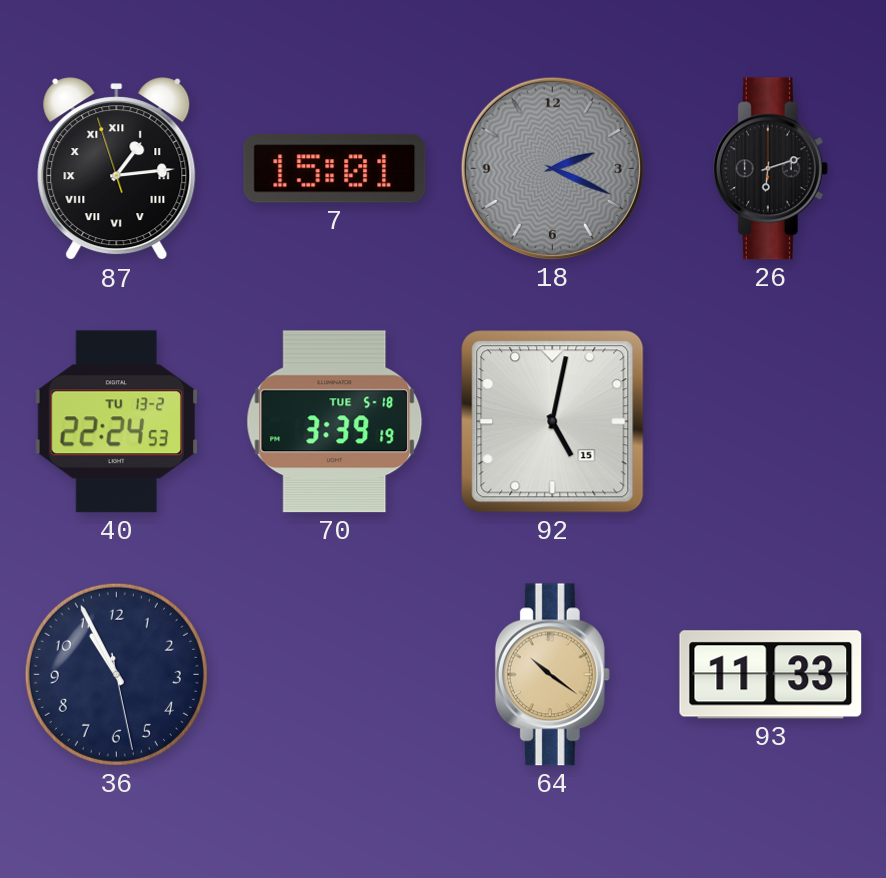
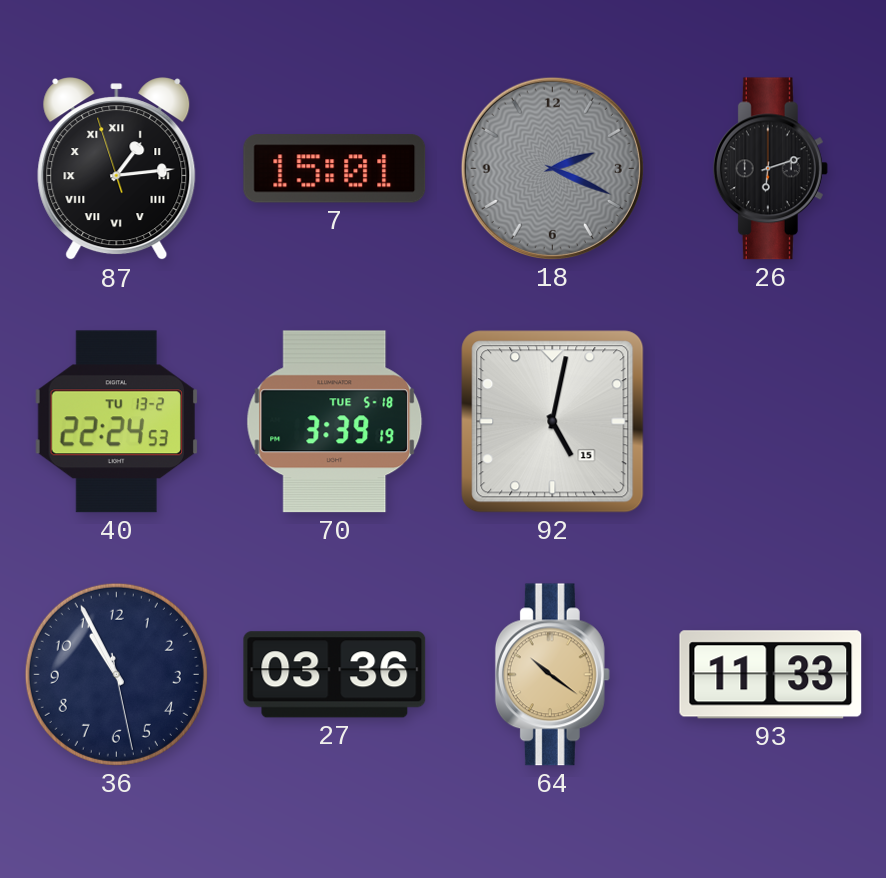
27: none -> 03:36
